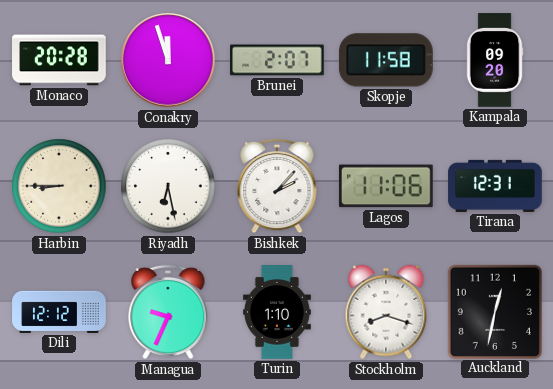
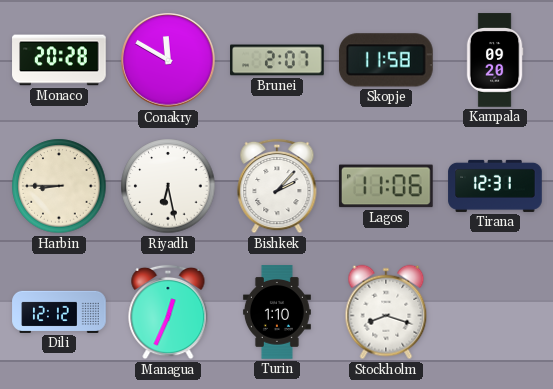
Conakry: 11:57 -> 11:50
Managua: 9:34 -> 12:34
Auckland: 12:32 -> none
